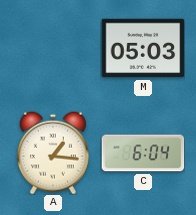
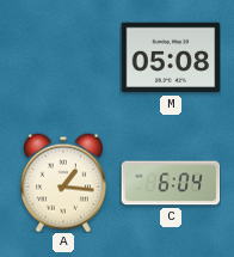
M: 05:03 -> 05:08
